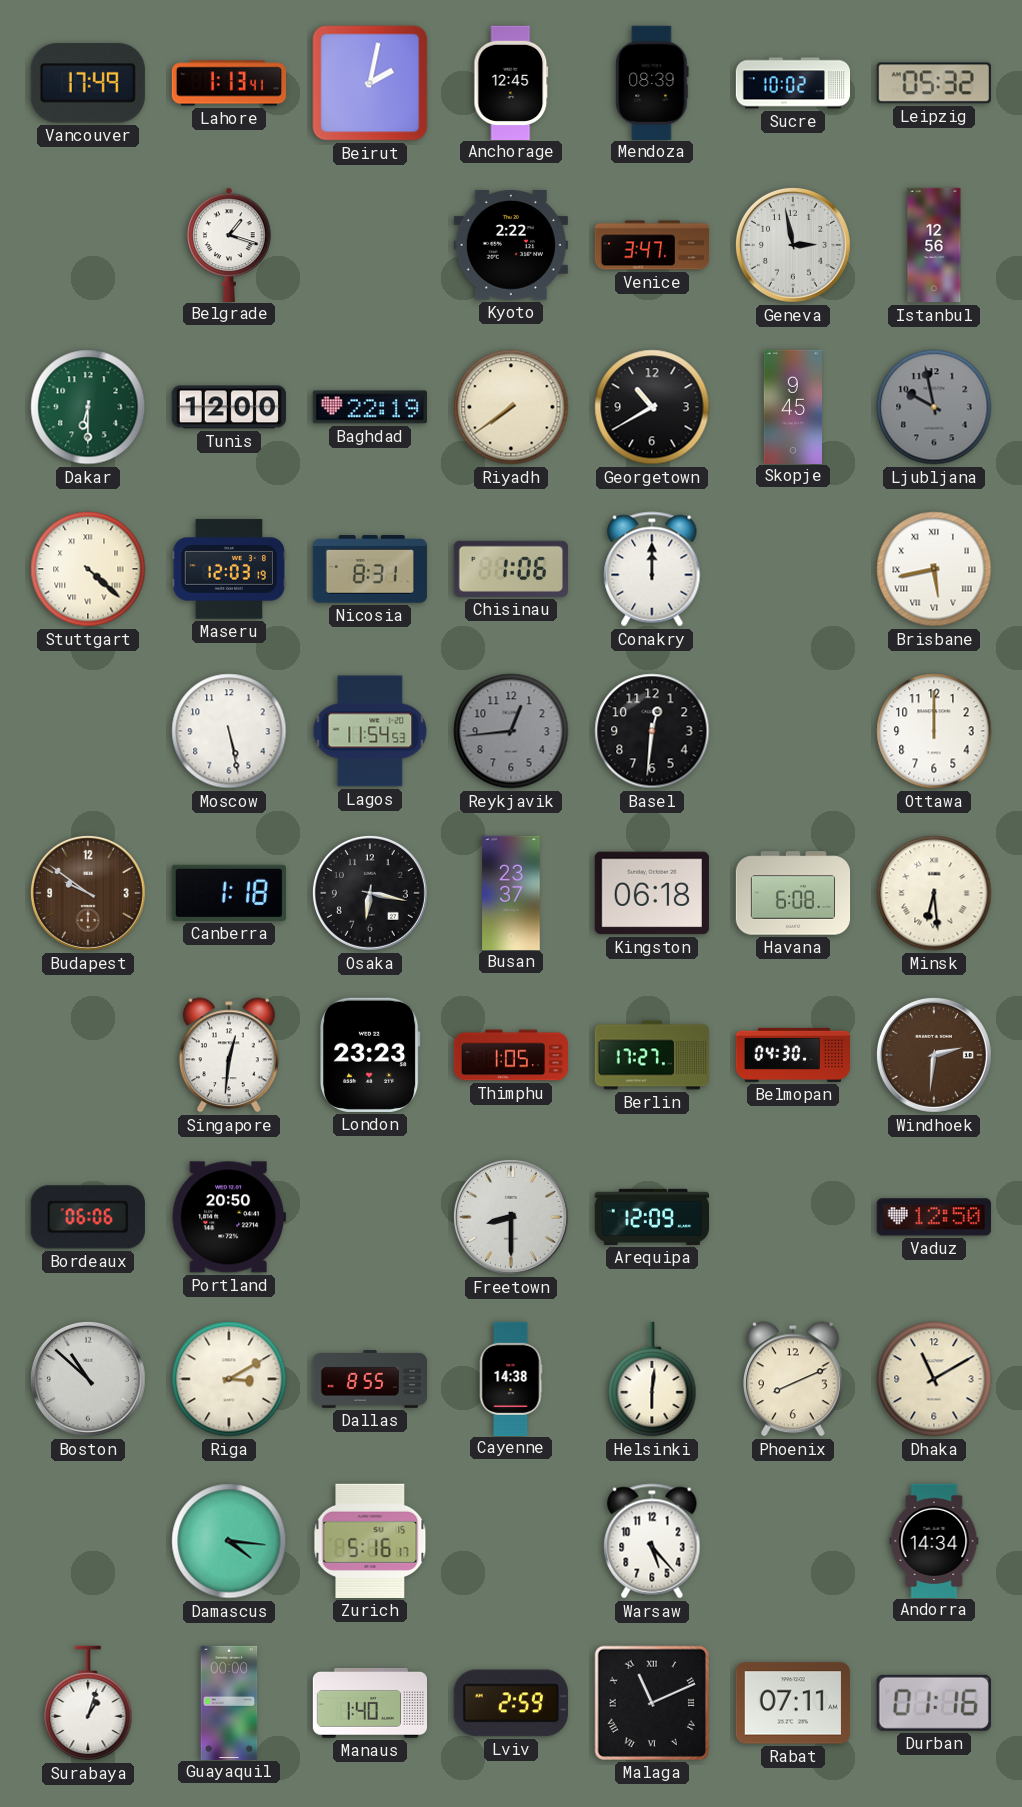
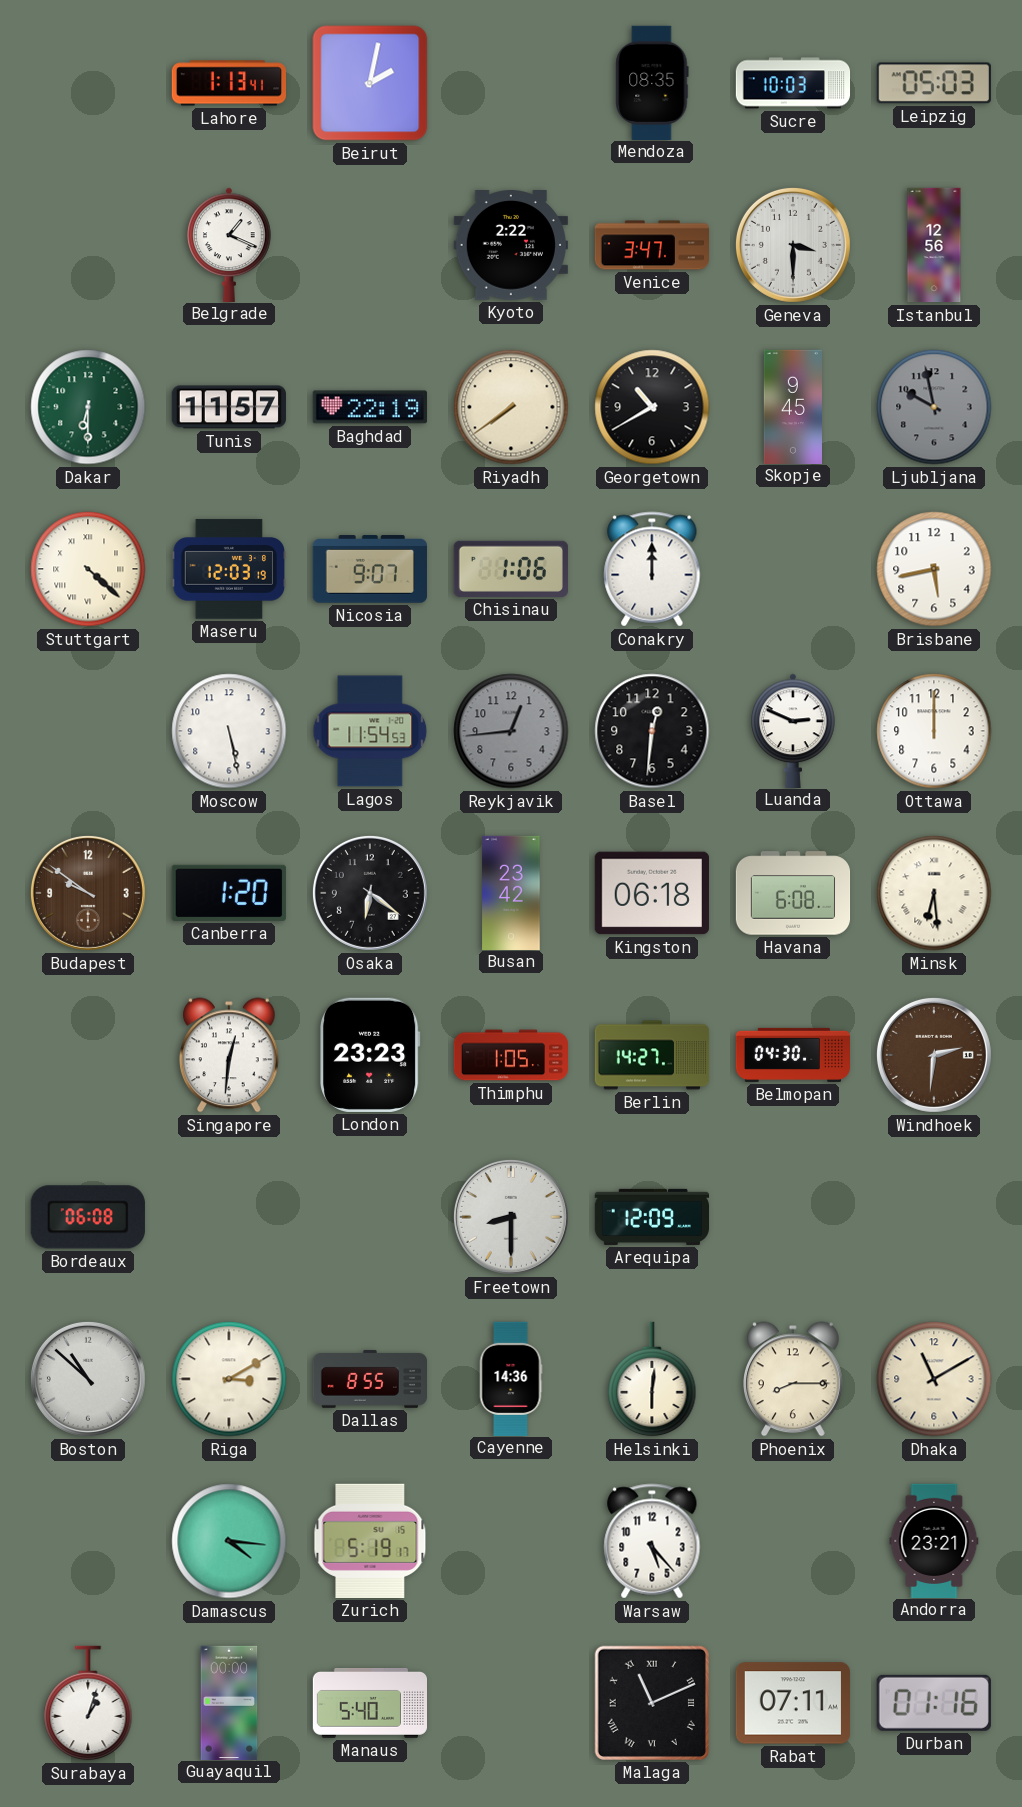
Vancouver: 17:49 -> none
Anchorage: 12:45 -> none
Mendoza: 08:39 -> 08:35
Sucre: 10:02 -> 10:03
Leipzig: 05:32 -> 05:03
Belgrade: 1:18 -> 1:19
Geneva: 2:58 -> 3:30
Tunis: 12:00 -> 11:57
Nicosia: 8:31 -> 9:07
Brisbane numerals: Roman -> Arabic
Luanda: none -> 2:49
Canberra: 1:18 -> 1:20
Osaka: 6:17 -> 6:21
Busan: 23:37 -> 23:42
Berlin: 17:27 -> 14:27
Bordeaux: 06:06 -> 06:08
Portland: 20:50 -> none
Vaduz: 12:50 -> none
Cayenne: 14:38 -> 14:36
Phoenix: 8:11 -> 8:15
Zurich: 5:16 -> 5:19
Andorra: 14:34 -> 23:21
Manaus: 1:40 -> 5:40
Lviv: 2:59 -> none
